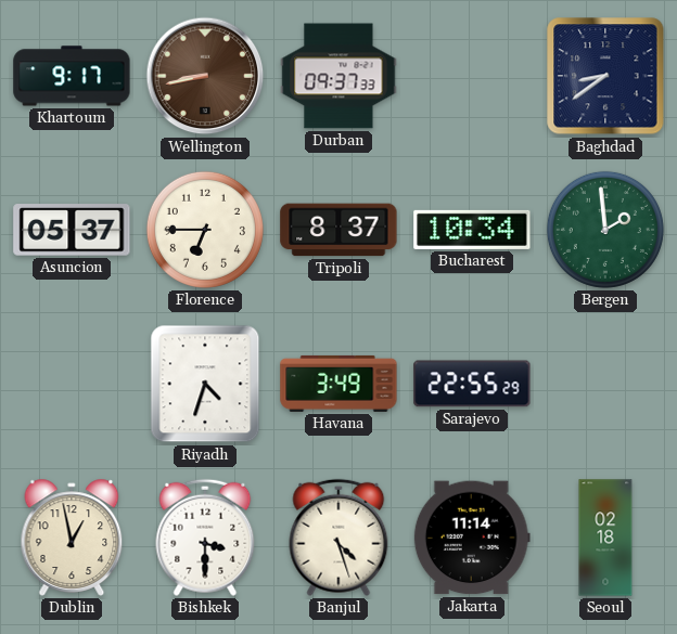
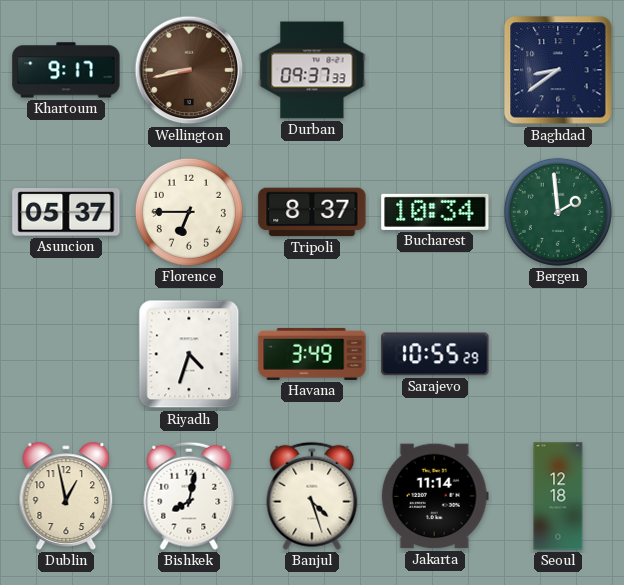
Sarajevo: 22:55 -> 10:55
Bishkek: 3:30 -> 8:02
Seoul: 02:18 -> 12:18
